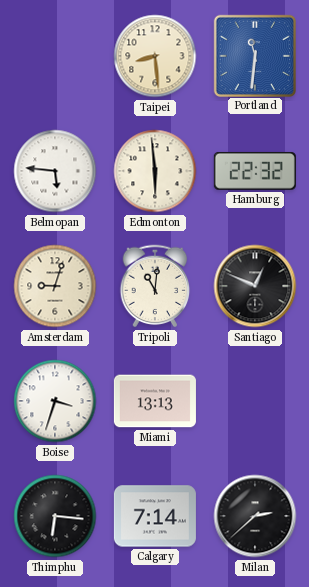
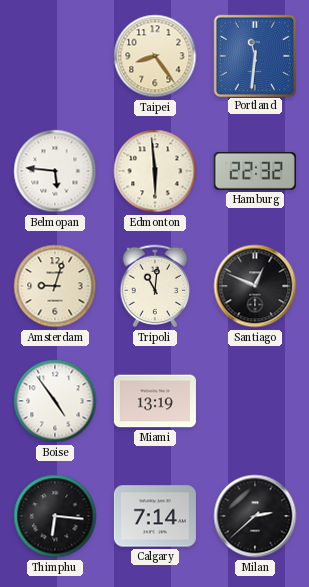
Taipei: 8:29 -> 8:24
Boise: 3:33 -> 4:54
Miami: 13:13 -> 13:19
